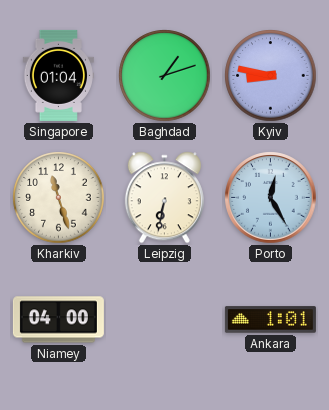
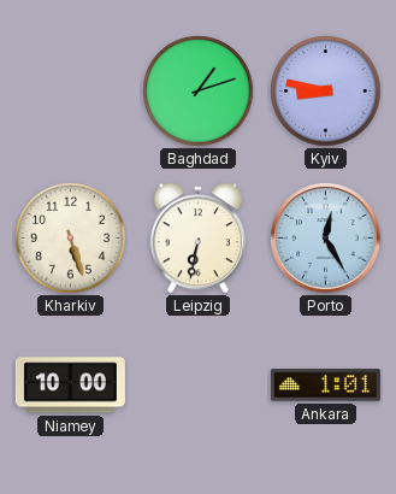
Singapore: 01:04 -> none
Kharkiv: 11:27 -> 5:27
Niamey: 04:00 -> 10:00
